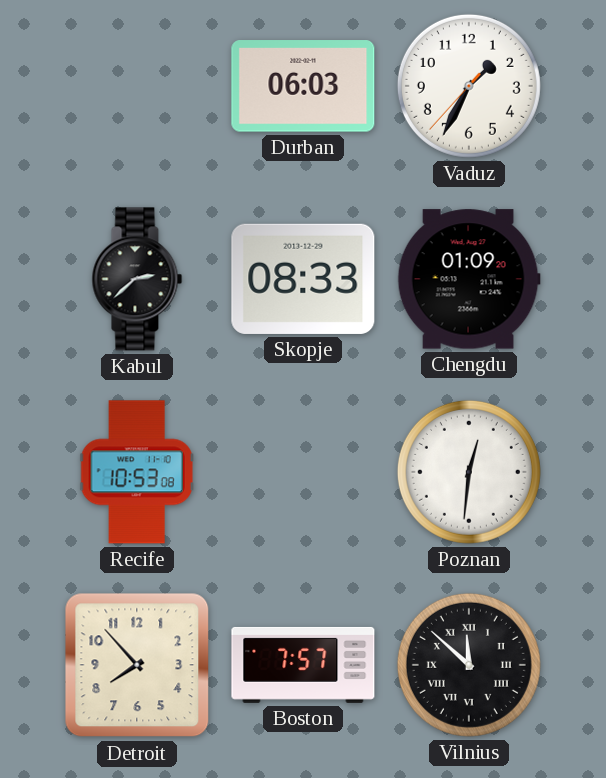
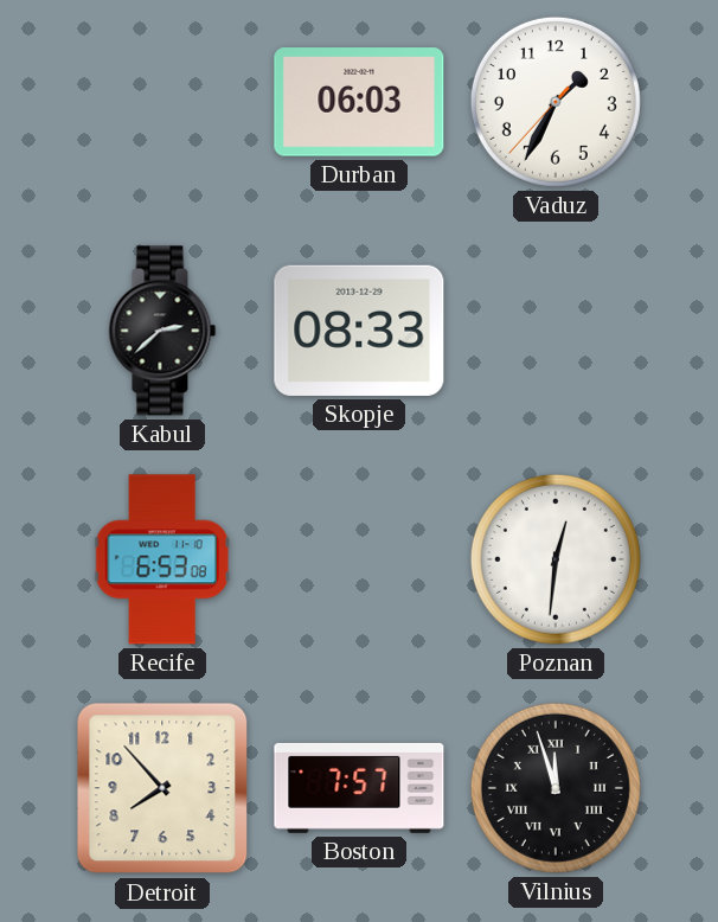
Chengdu: 01:09 -> none
Recife: 10:53 -> 6:53
Vilnius: 11:52 -> 11:57
